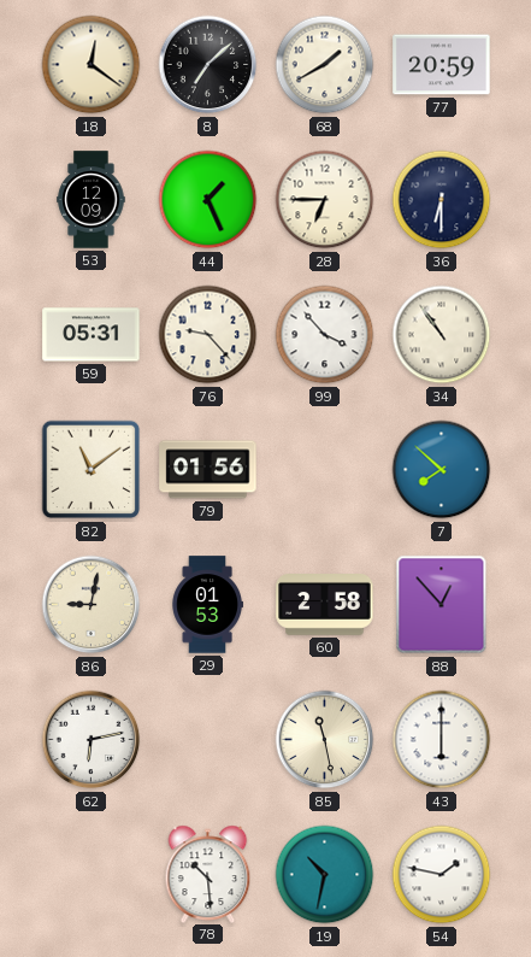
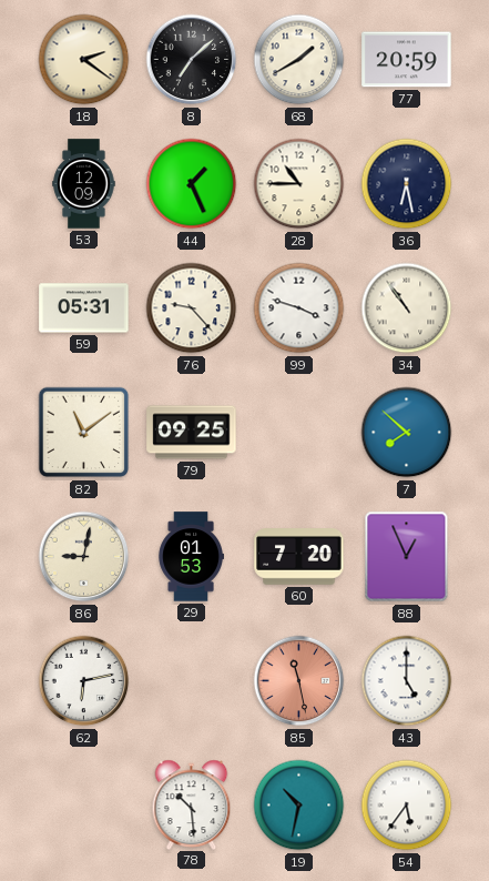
18: 12:21 -> 2:21
28: 6:45 -> 10:45
36: 6:30 -> 6:28
99: 3:53 -> 3:48
79: 01:56 -> 09:25
60: 2:58 -> 7:20
88: 12:53 -> 12:56
85 dial: cream -> salmon
43: 6:00 -> 5:00
54: 1:47 -> 5:36
